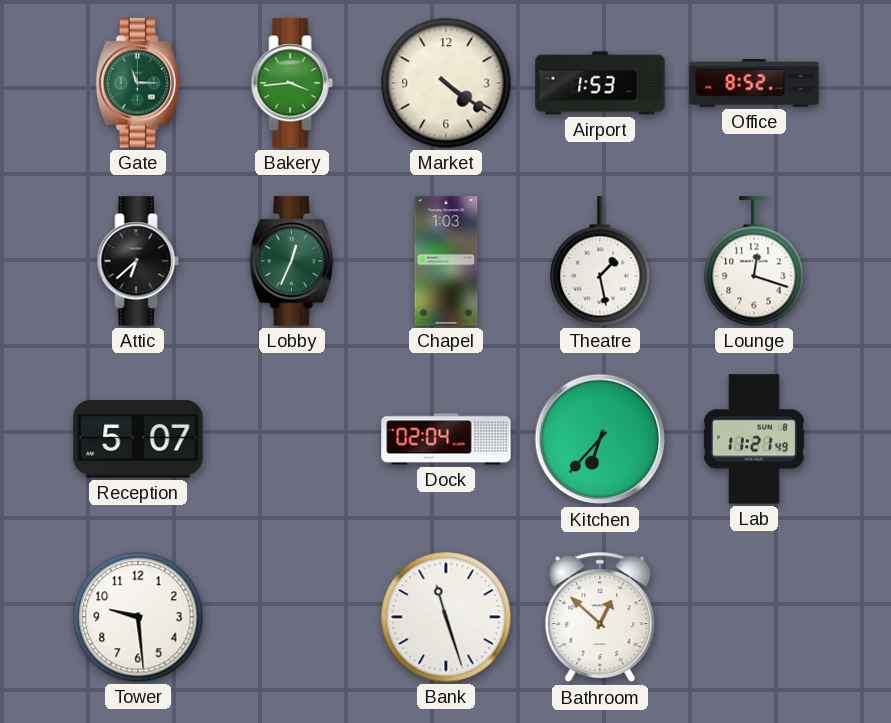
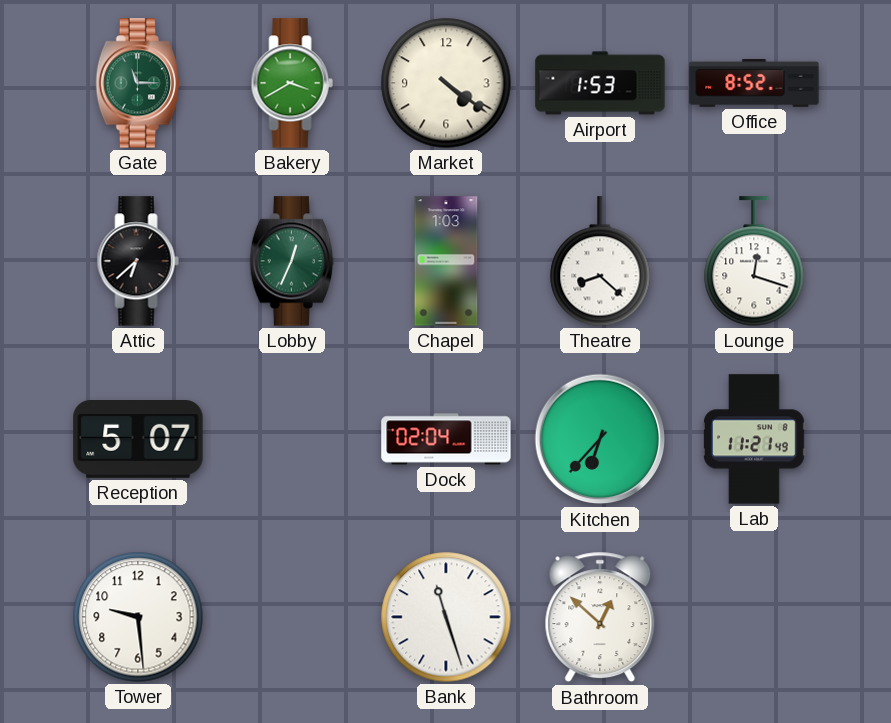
Bakery: 3:44 -> 3:40
Theatre: 1:28 -> 8:22
